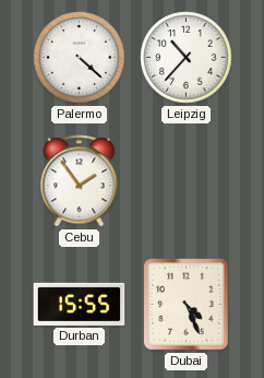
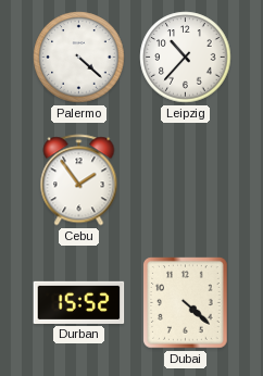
Durban: 15:55 -> 15:52
Dubai: 4:26 -> 4:22
